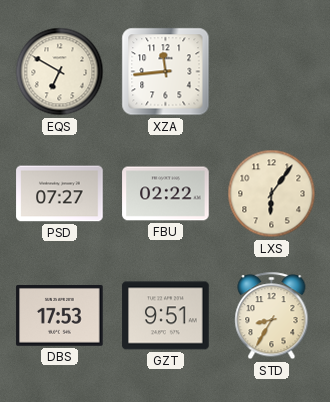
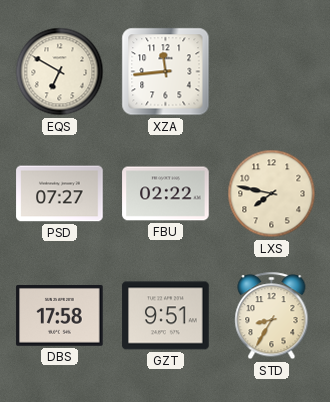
LXS: 6:06 -> 7:47
DBS: 17:53 -> 17:58
